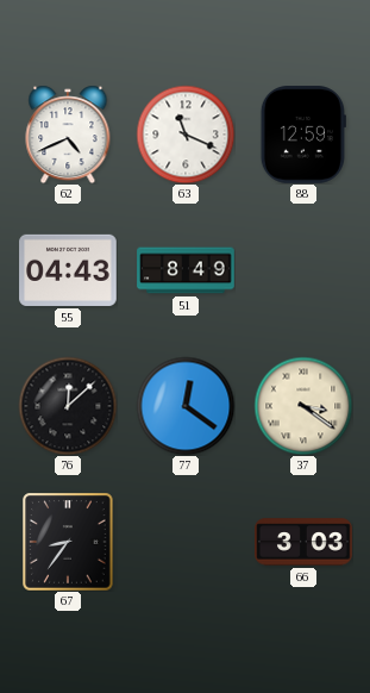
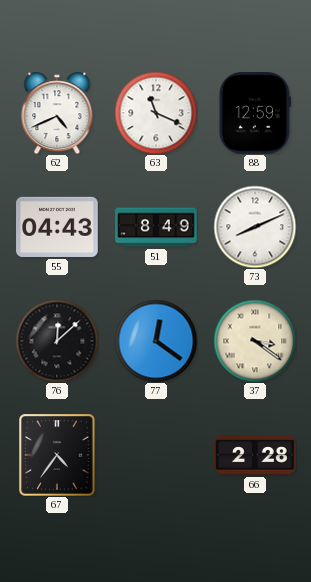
73: none -> 8:11
67: 8:36 -> 4:36
66: 3:03 -> 2:28
